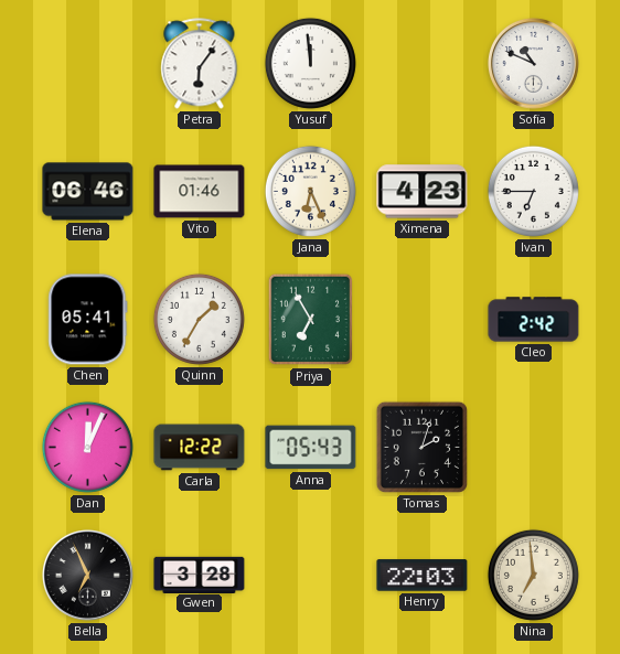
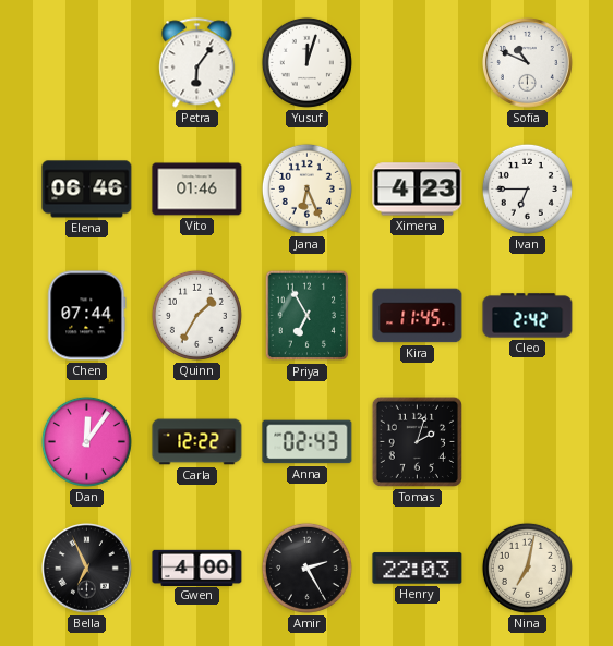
Yusuf: 11:59 -> 12:03
Chen: 05:41 -> 07:44
Kira: none -> 11:45
Dan: 12:04 -> 12:06
Anna: 05:43 -> 02:43
Gwen: 3:28 -> 4:00
Amir: none -> 2:25
Nina: 6:59 -> 7:02
